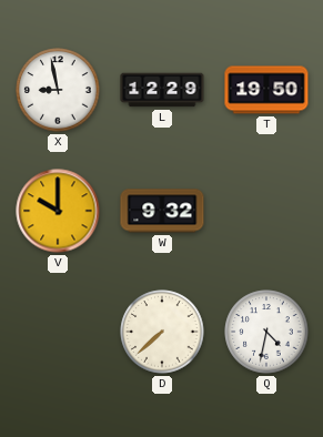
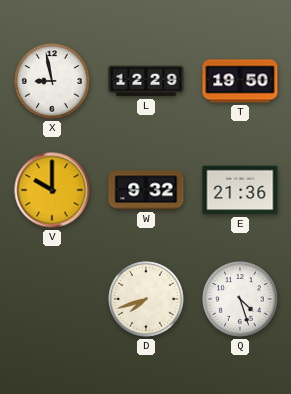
E: none -> 21:36
D: 7:38 -> 7:42
Q: 4:32 -> 4:27
